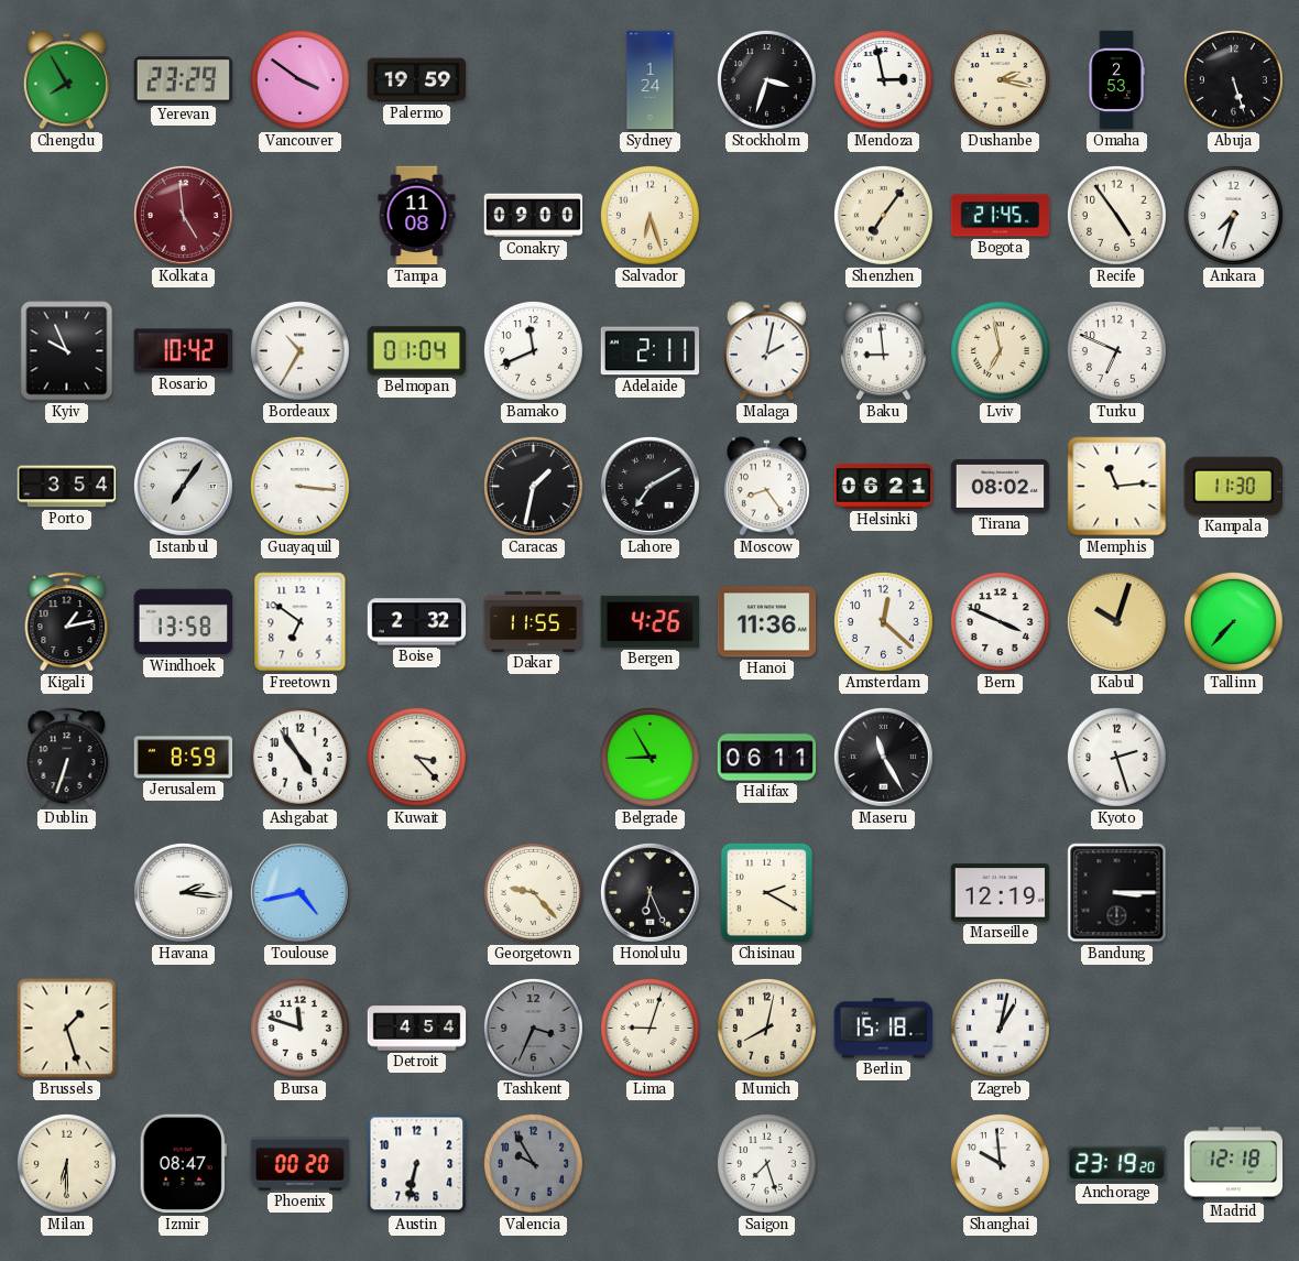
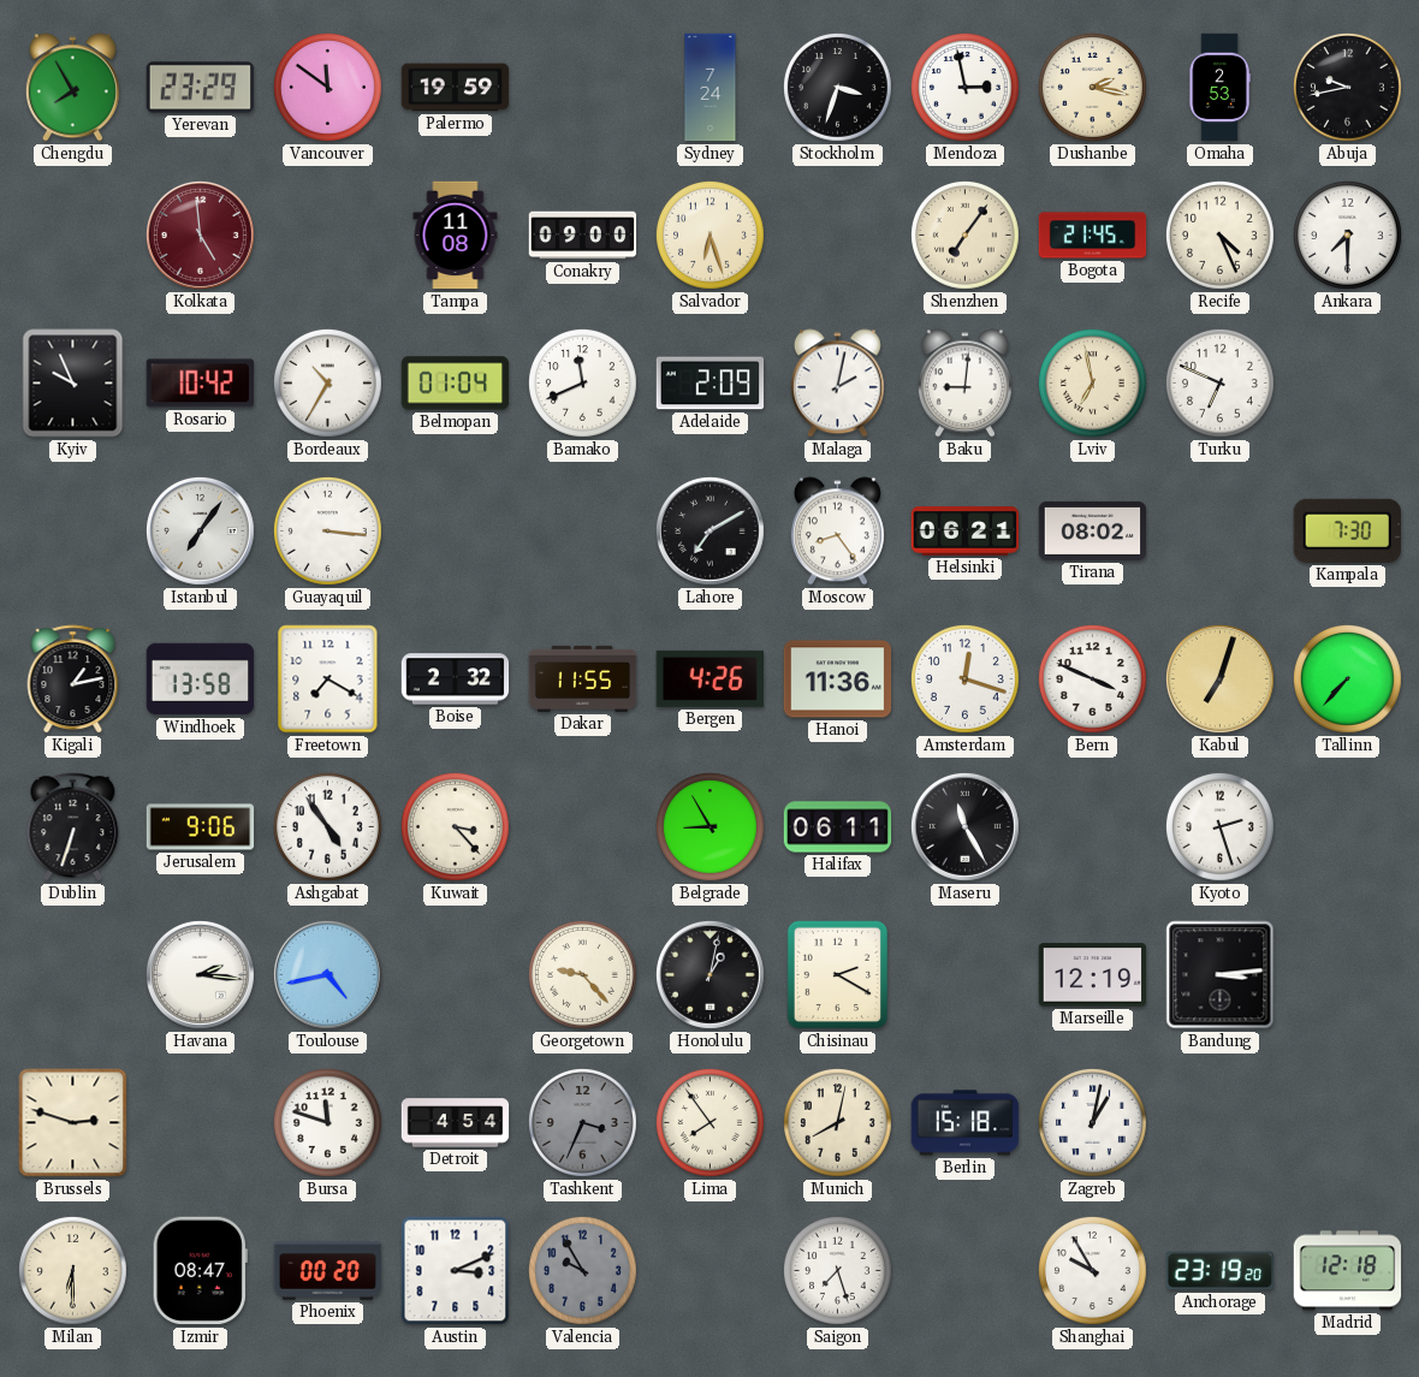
Vancouver: 3:51 -> 11:51
Sydney: 1:24 -> 7:24
Abuja: 5:27 -> 9:43
Recife: 4:54 -> 4:26
Ankara: 7:33 -> 7:30
Adelaide: 2:11 -> 2:09
Baku: 8:59 -> 9:01
Porto: 3:54 -> none
Caracas: 1:32 -> none
Memphis: 11:14 -> none
Kampala: 11:30 -> 7:30
Freetown: 6:51 -> 7:20
Amsterdam: 12:22 -> 12:18
Kabul: 10:03 -> 7:03
Jerusalem: 8:59 -> 9:06
Honolulu: 6:26 -> 1:02
Bandung: 3:15 -> 3:14
Brussels: 1:27 -> 2:48
Lima: 9:03 -> 7:54
Austin: 6:32 -> 3:11
Shanghai: 9:59 -> 9:55
